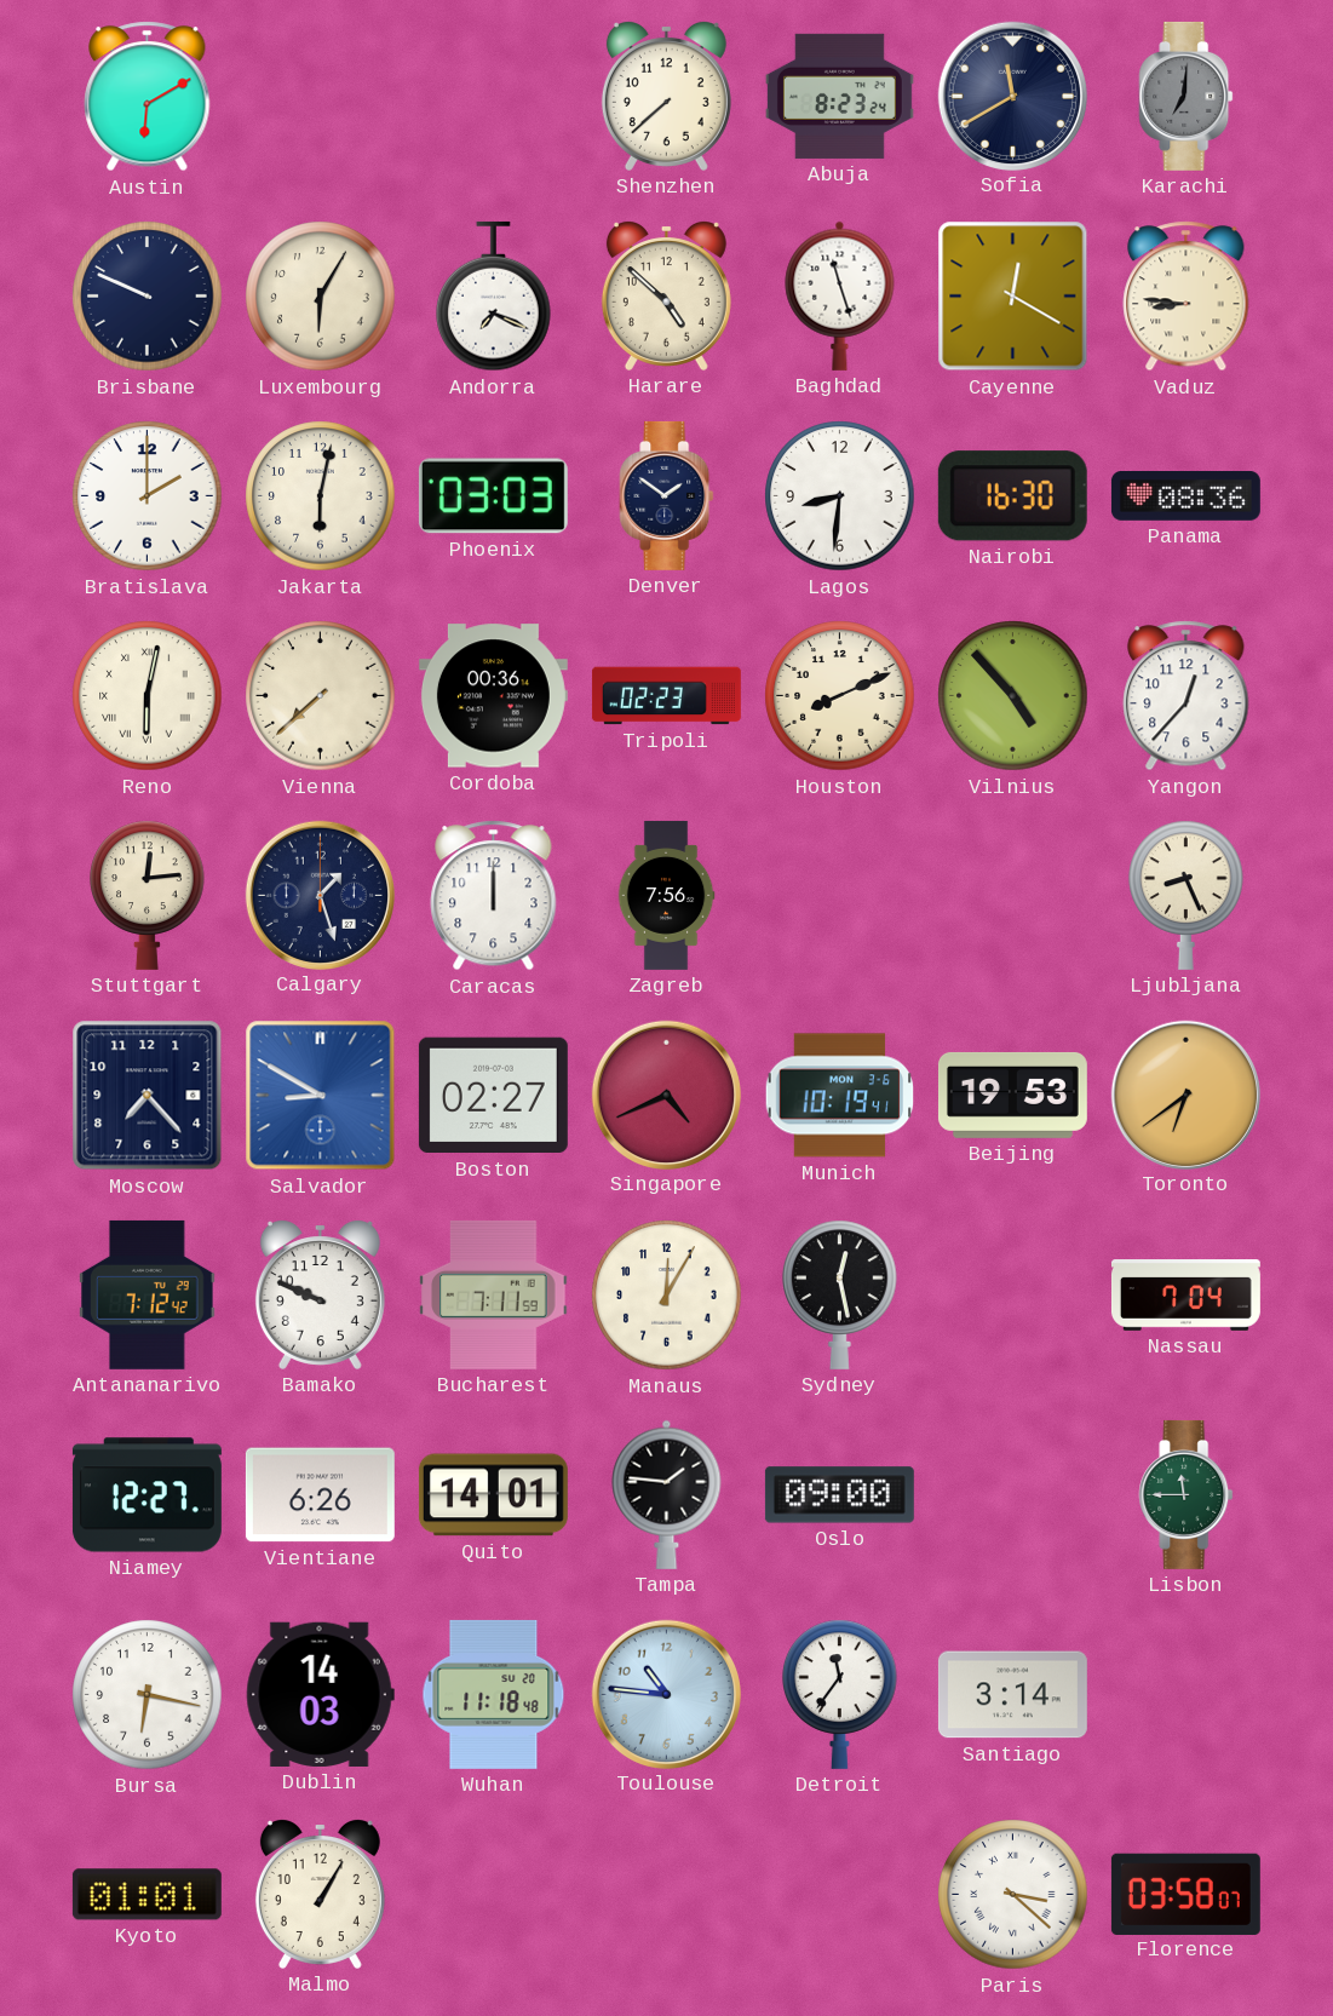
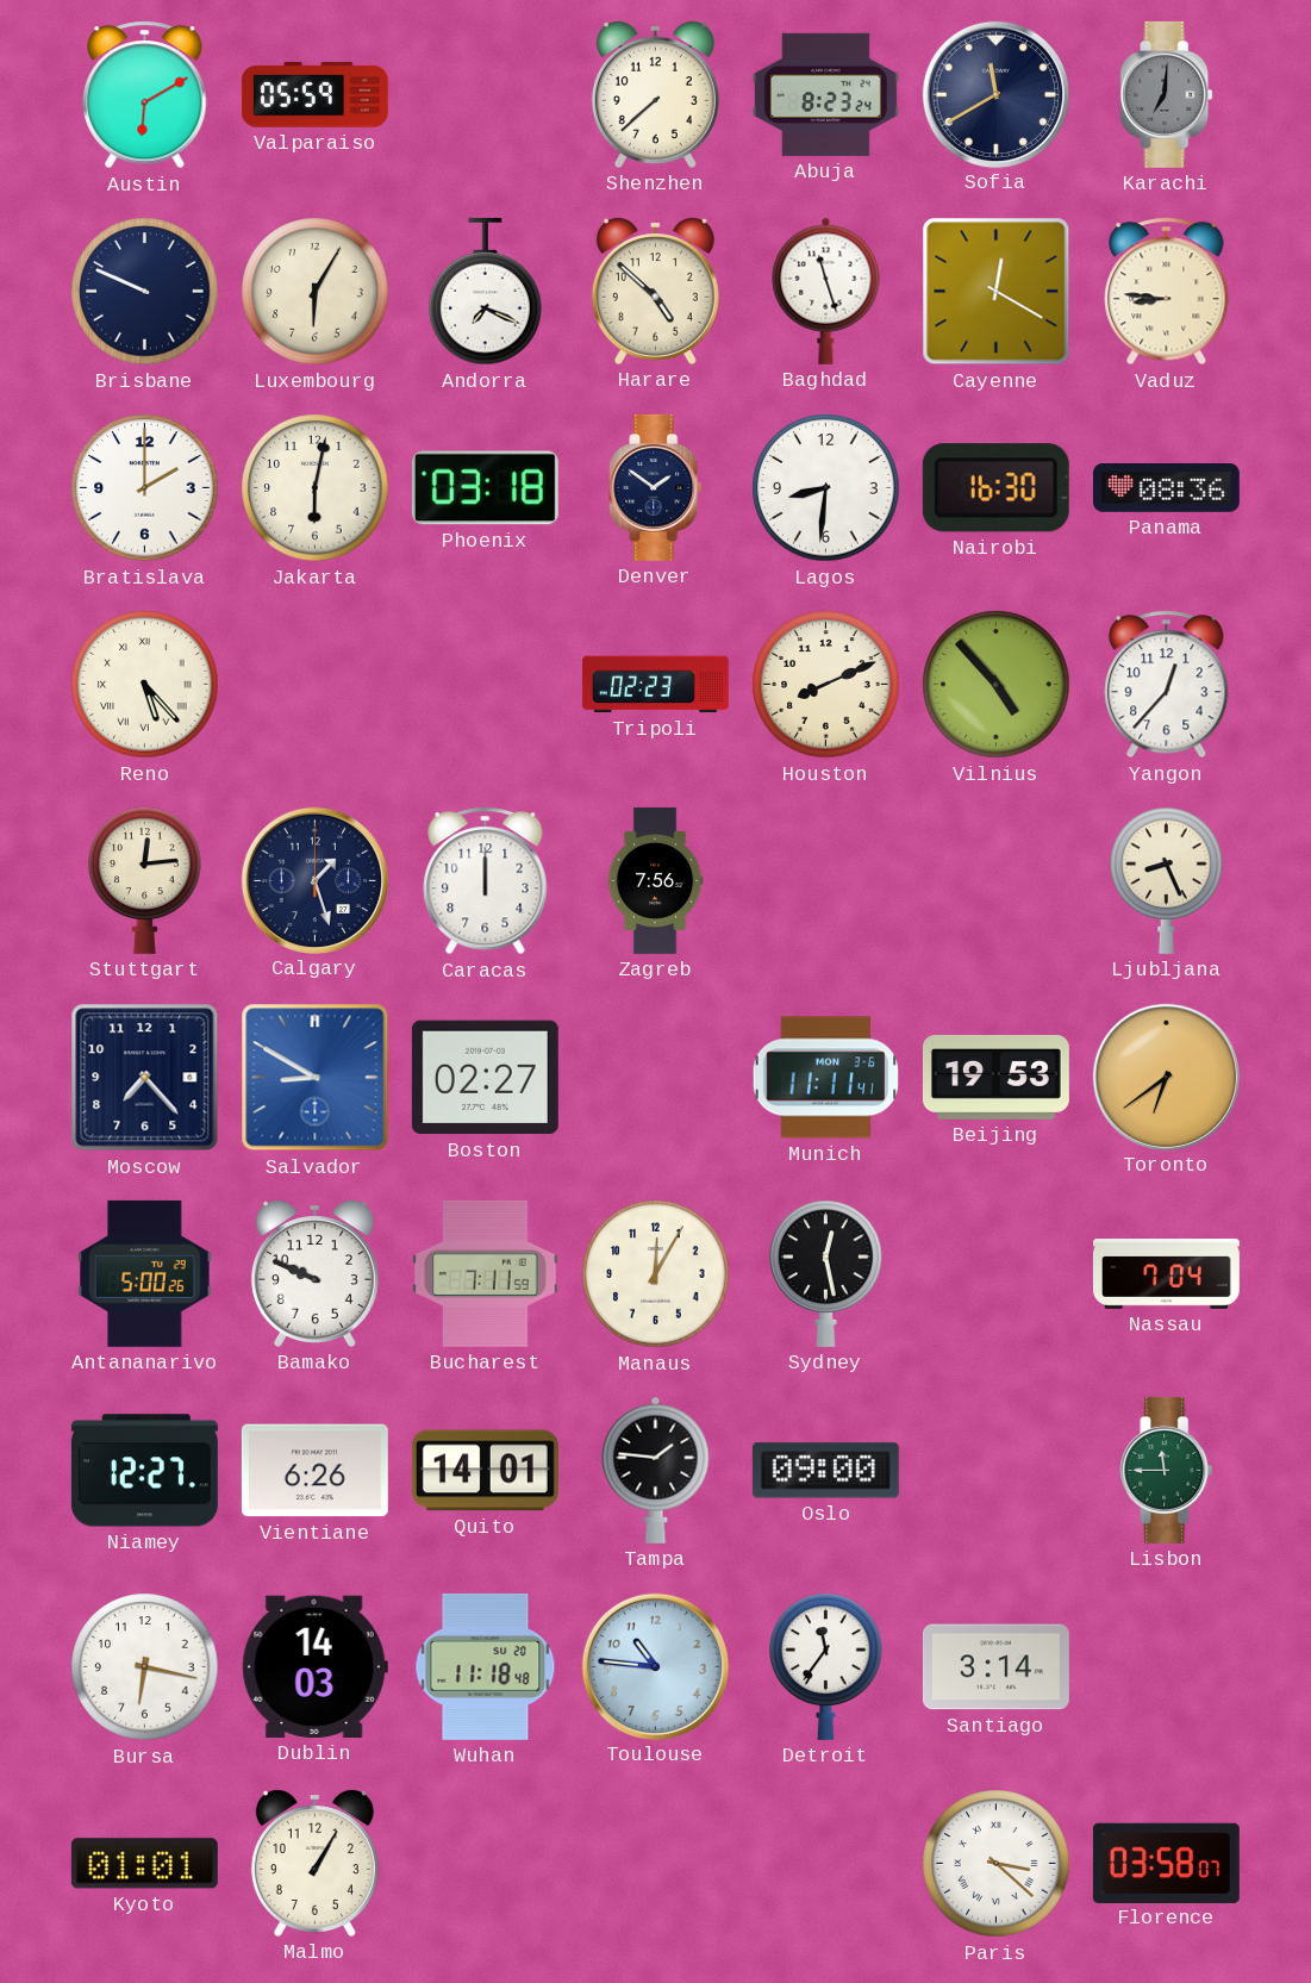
Valparaiso: none -> 05:59
Phoenix: 03:03 -> 03:18
Reno: 6:02 -> 5:23
Vienna: 7:38 -> none
Cordoba: 00:36 -> none
Singapore: 4:41 -> none
Munich: 10:19 -> 11:11
Antananarivo: 7:12 -> 5:00
